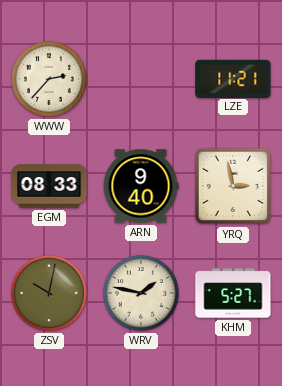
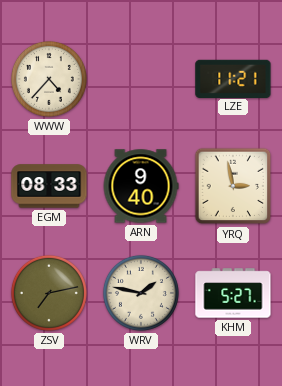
WWW: 2:37 -> 4:37
ZSV: 10:02 -> 7:13
